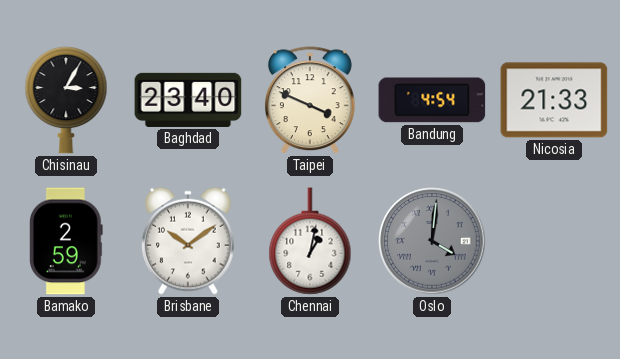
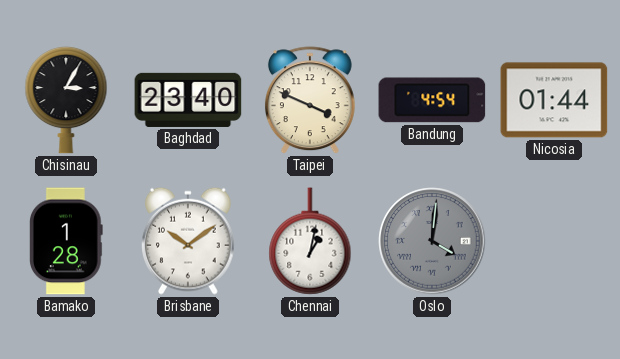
Nicosia: 21:33 -> 01:44
Bamako: 2:59 -> 1:28
